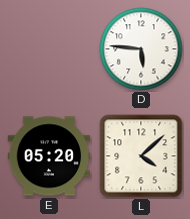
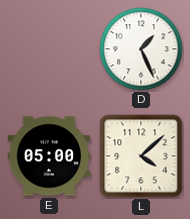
D: 5:46 -> 1:26
E: 05:20 -> 05:00
